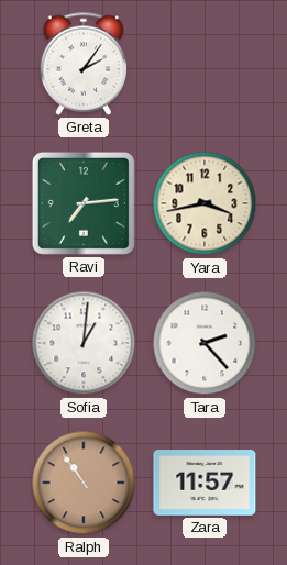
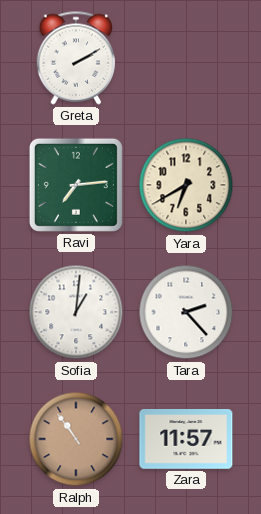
Greta: 2:06 -> 2:10
Yara: 3:43 -> 6:40
